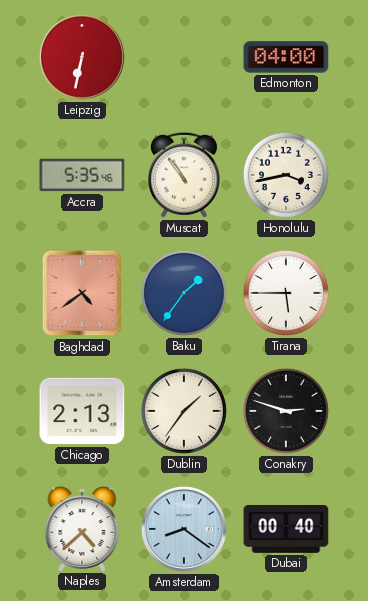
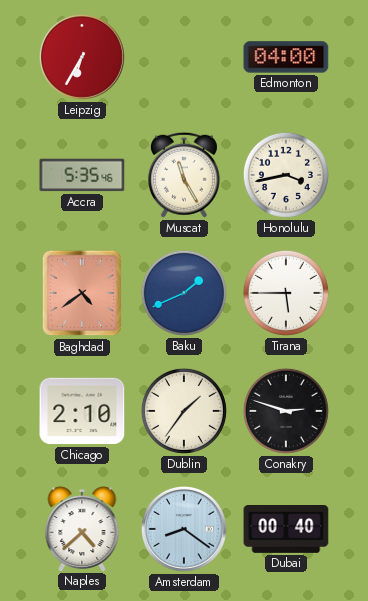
Leipzig: 6:32 -> 6:35
Muscat: 10:54 -> 11:25
Baku: 1:36 -> 1:41
Chicago: 2:13 -> 2:10
